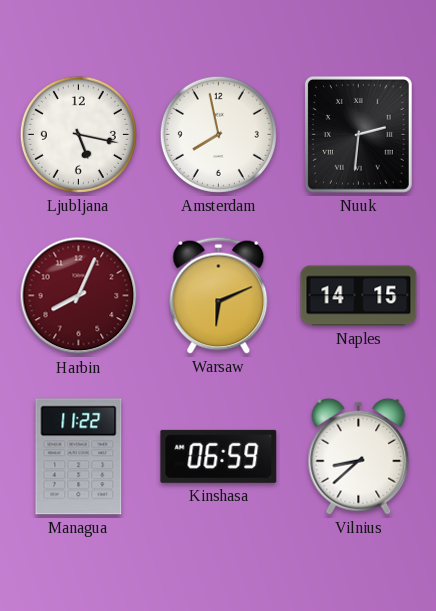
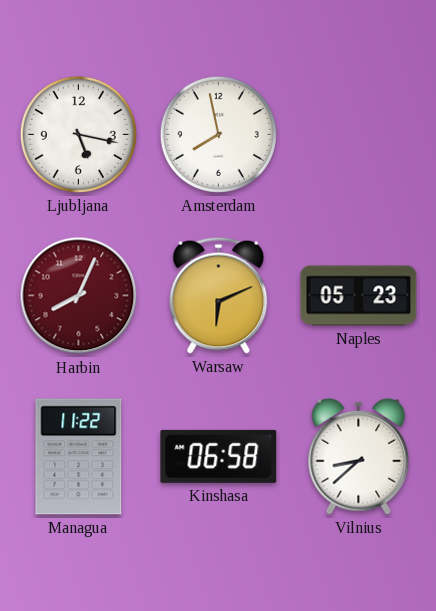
Nuuk: 2:31 -> none
Naples: 14:15 -> 05:23
Kinshasa: 06:59 -> 06:58
